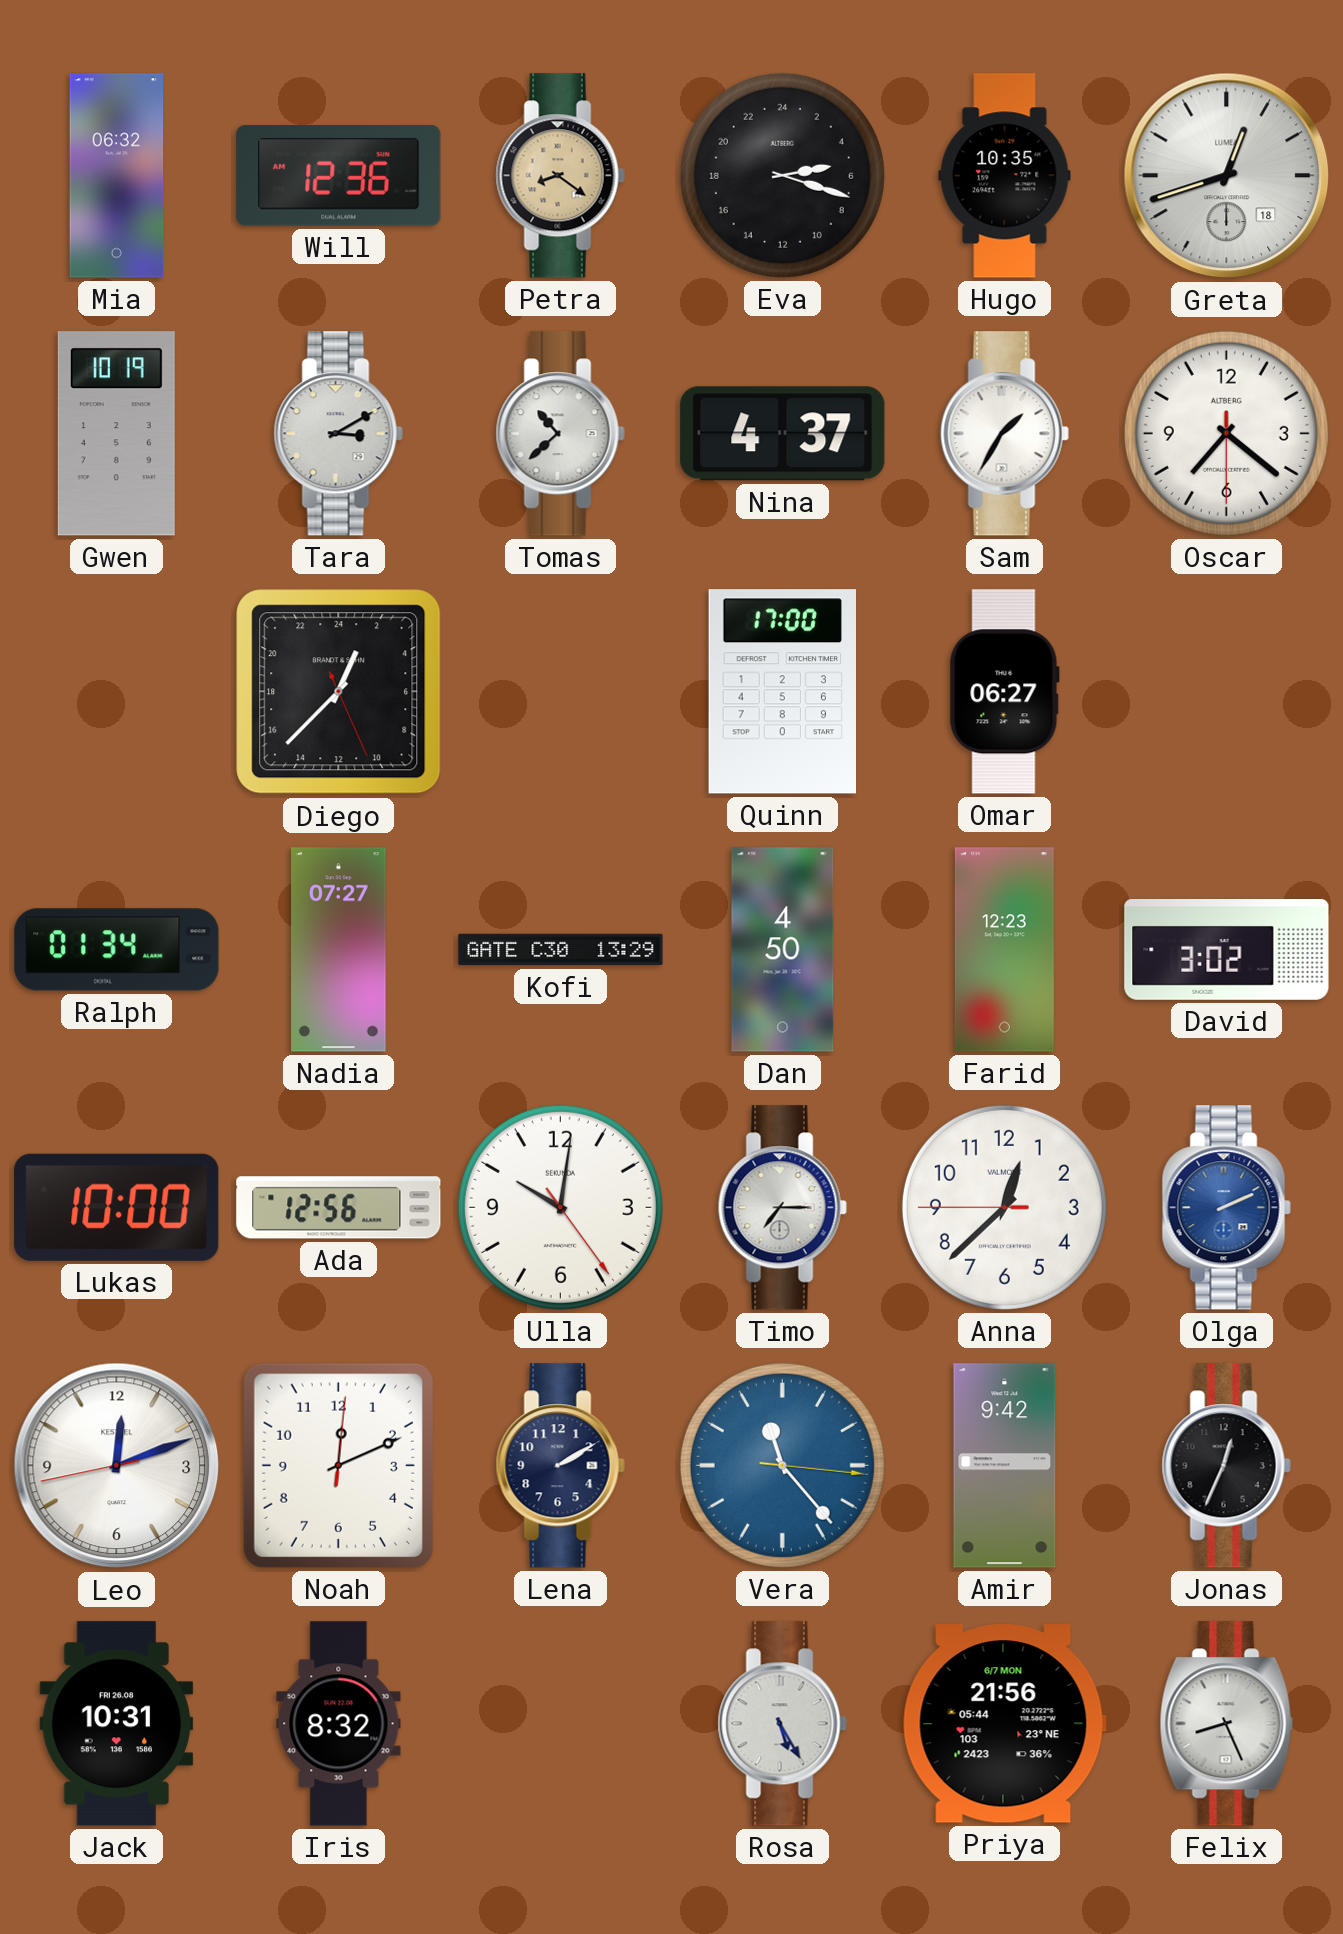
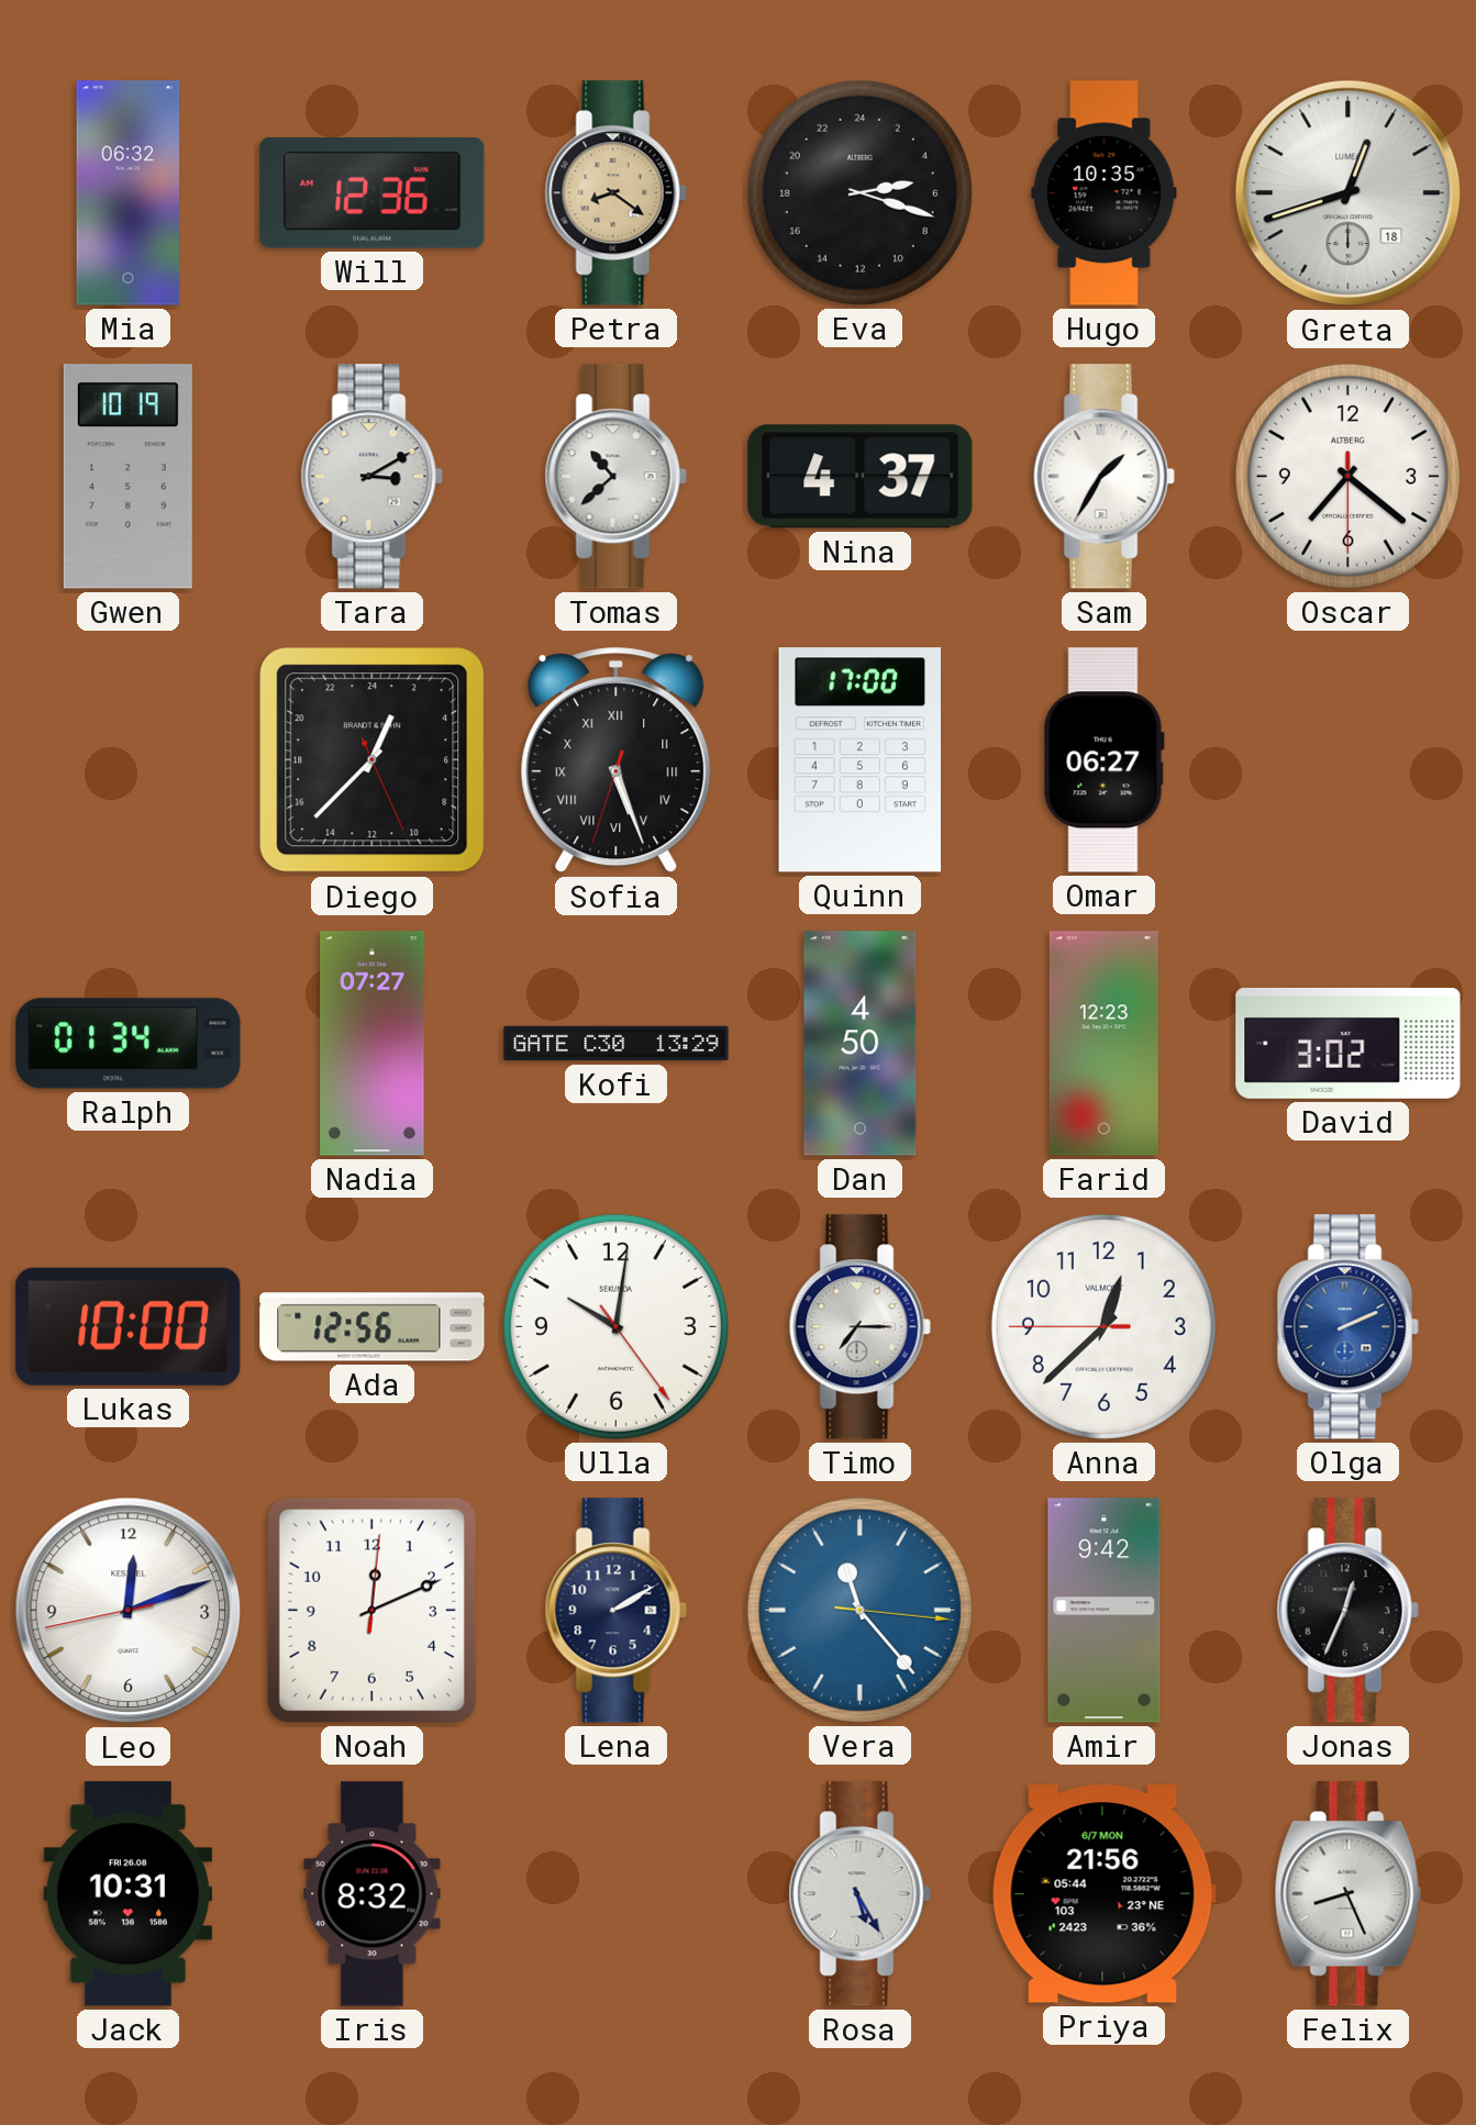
Sofia: none -> 5:26
